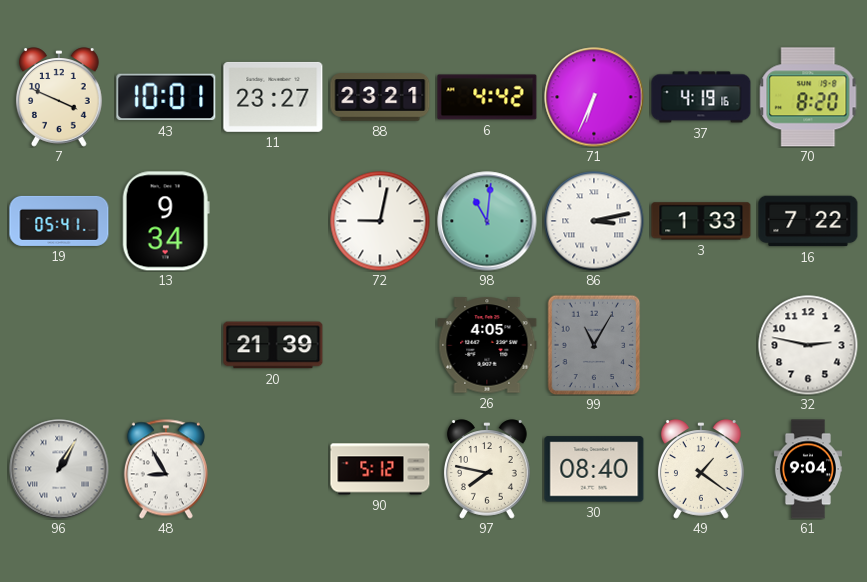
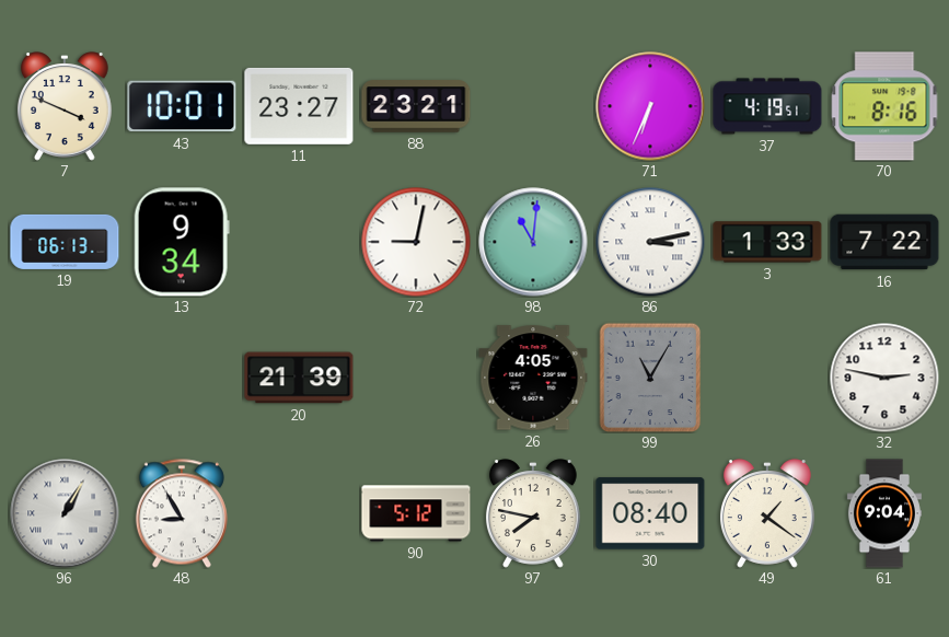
6: 4:42 -> none
37: 4:19:16 -> 4:19:51
70: 8:20 -> 8:16
19: 05:41 -> 06:13
